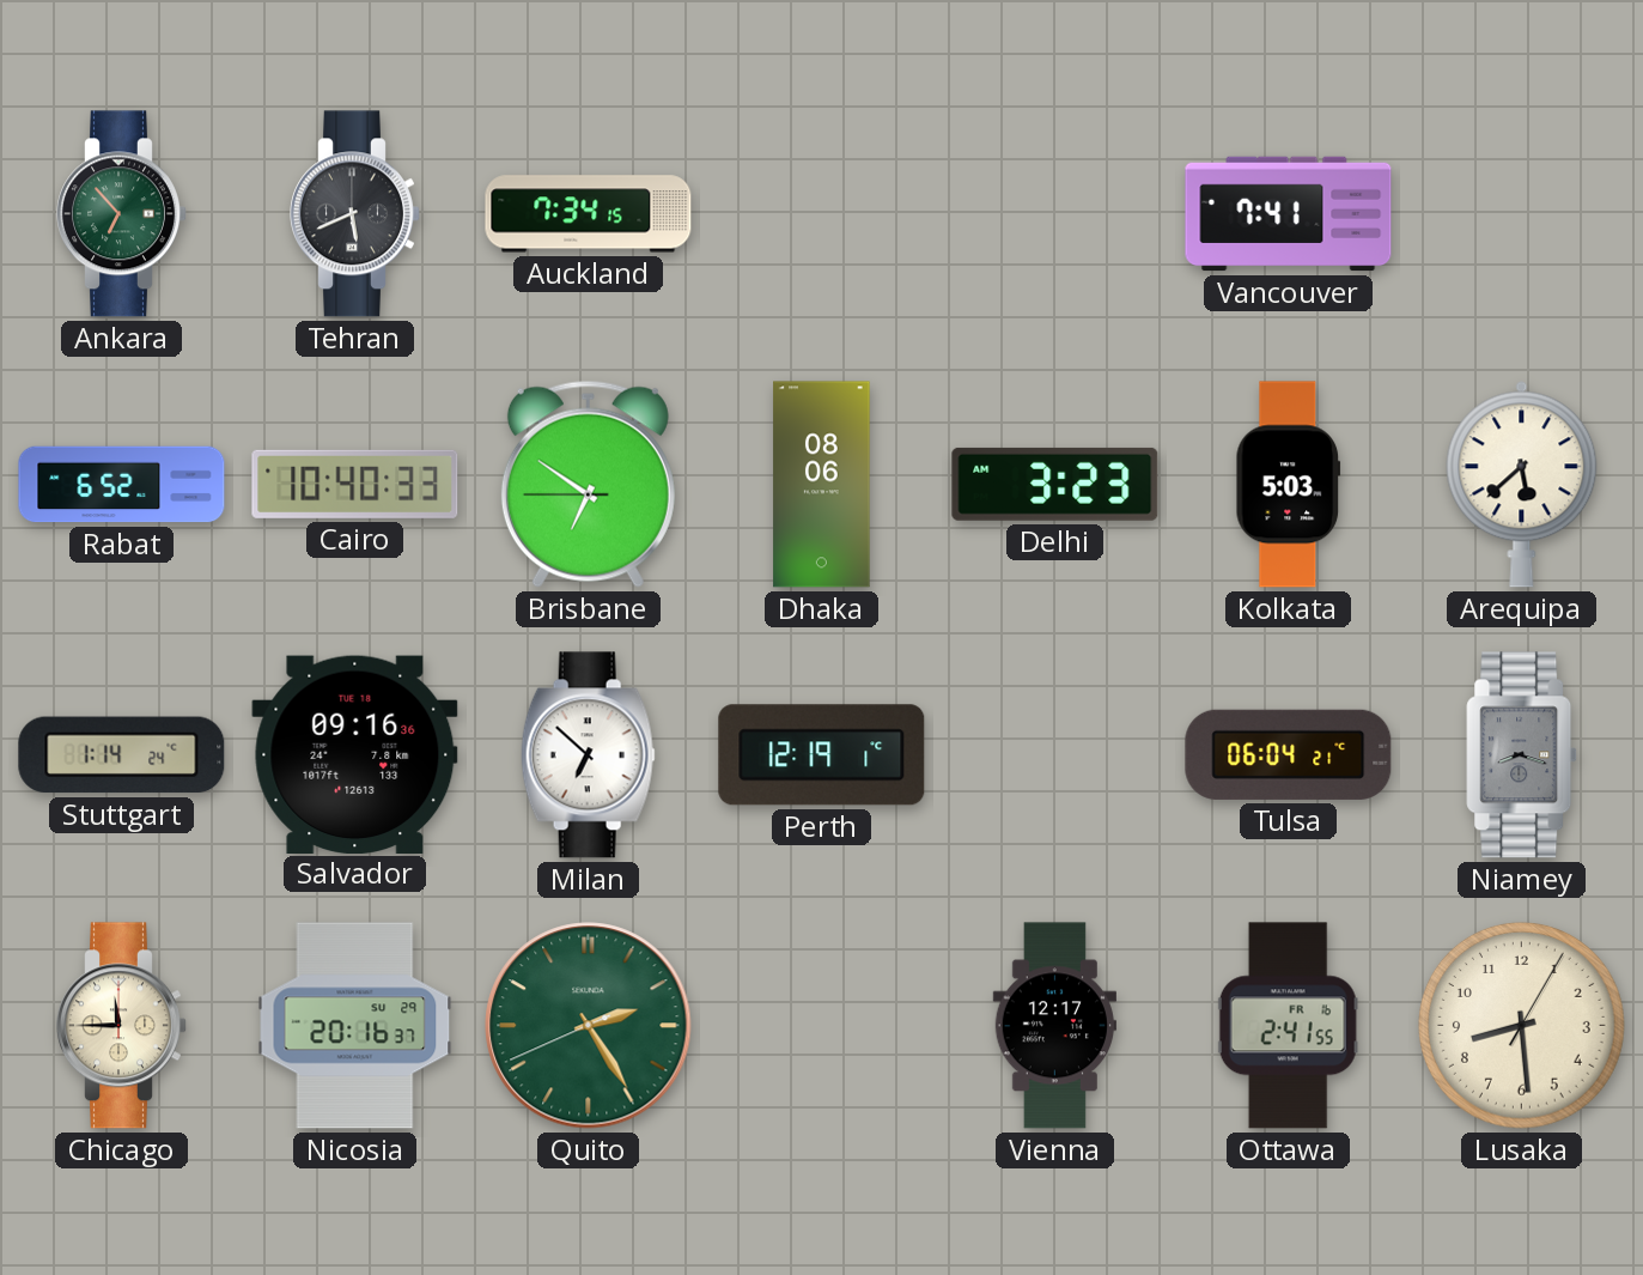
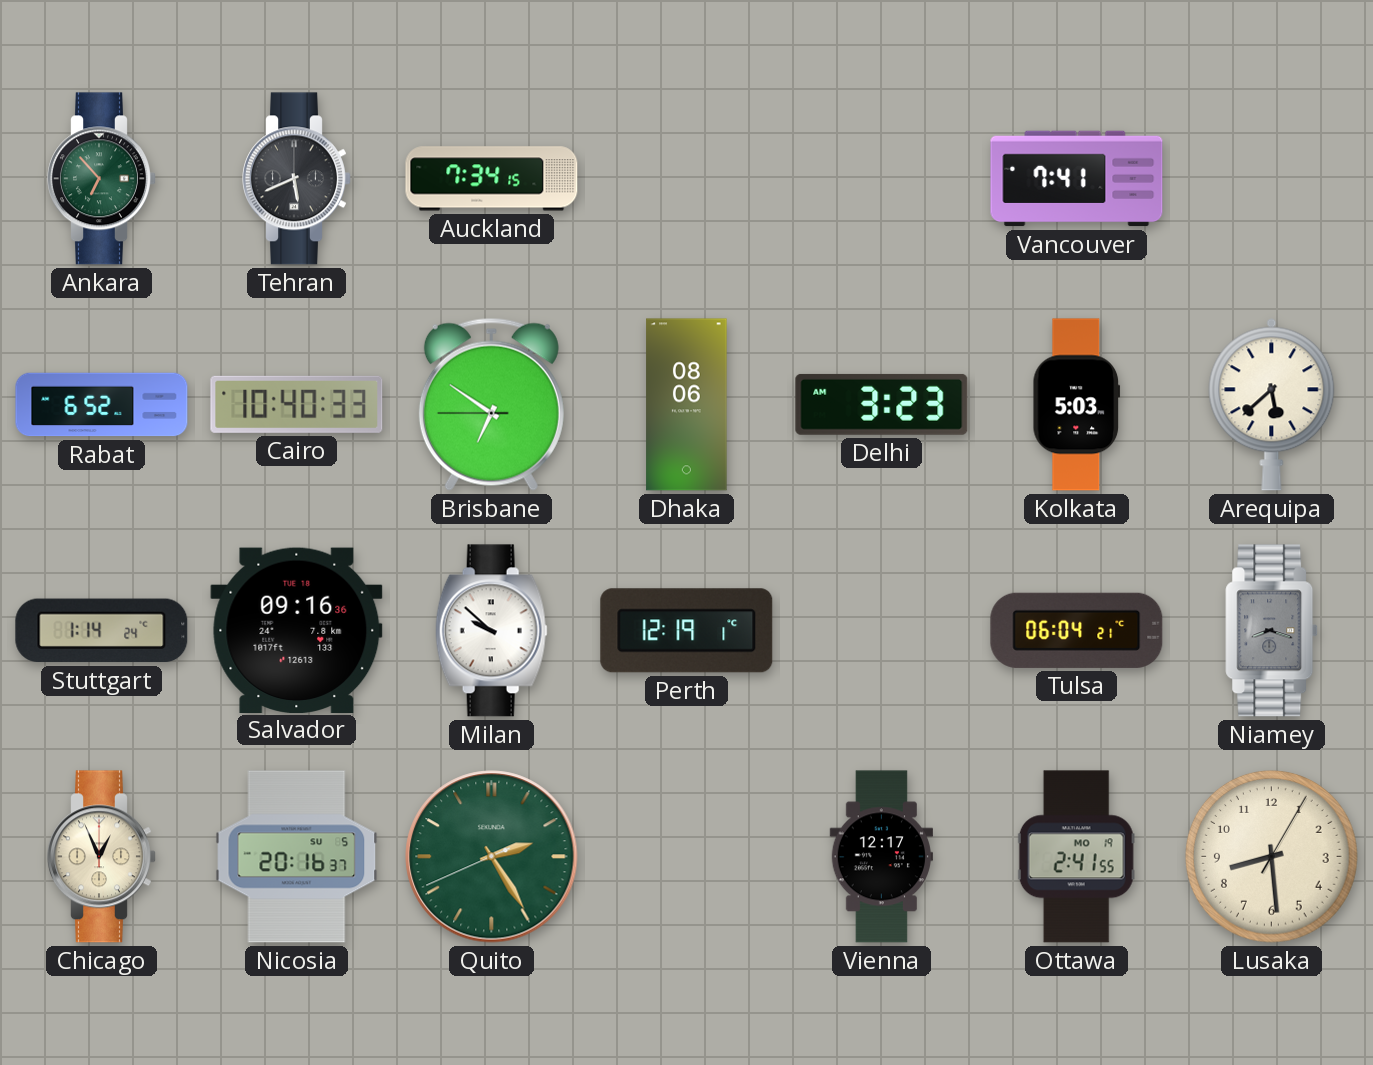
Milan: 6:52 -> 9:52
Chicago: 11:45 -> 12:56
Nicosia date: SU 29 -> SU 5
Ottawa date: FR 16 -> MO 19
